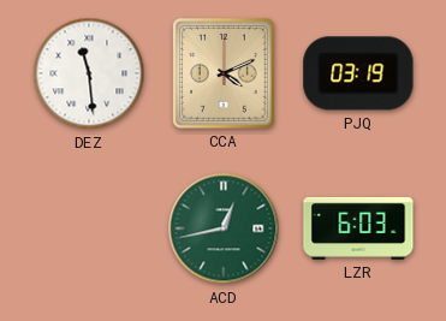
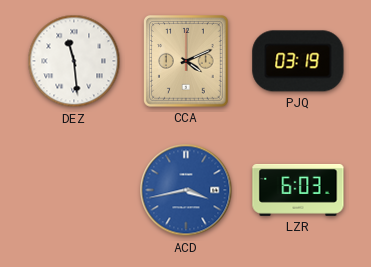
ACD: 12:43 -> 3:43
ACD dial: green -> blue
